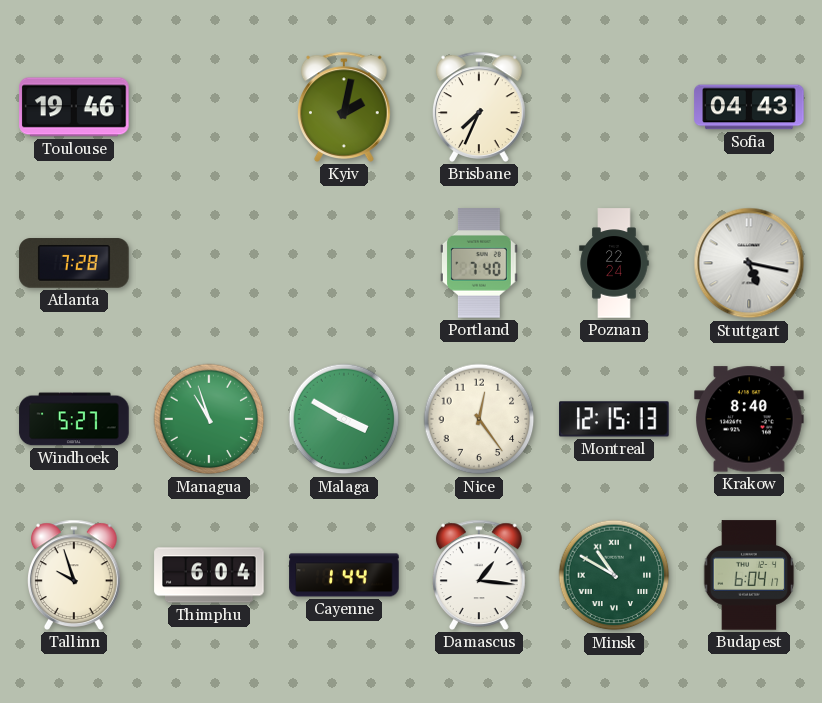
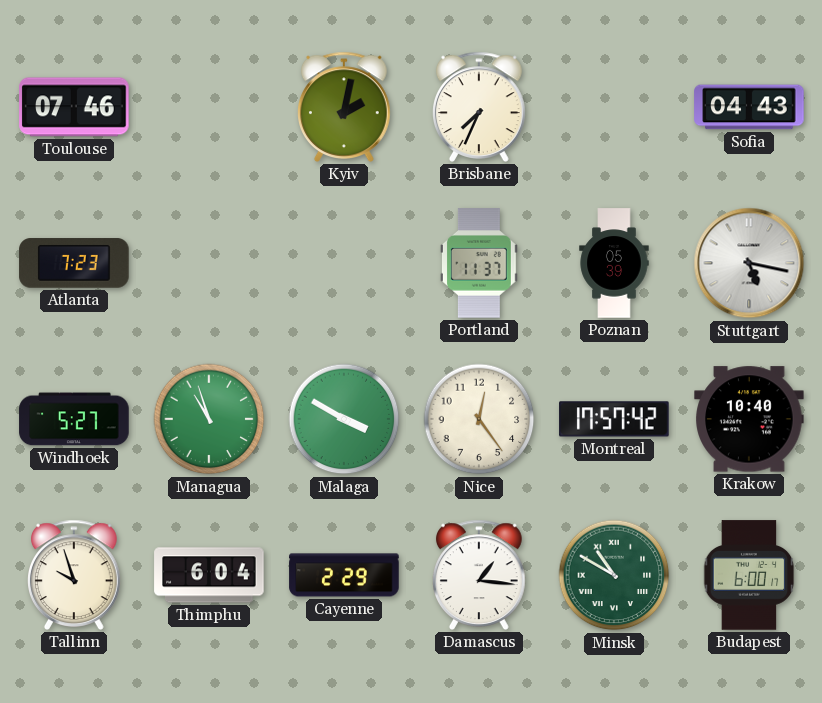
Toulouse: 19:46 -> 07:46
Atlanta: 7:28 -> 7:23
Portland: 7:40 -> 11:37
Poznan: 22:24 -> 05:39
Montreal: 12:15 -> 17:57
Krakow: 8:40 -> 10:40
Cayenne: 1:44 -> 2:29
Budapest: 6:04 -> 6:00
